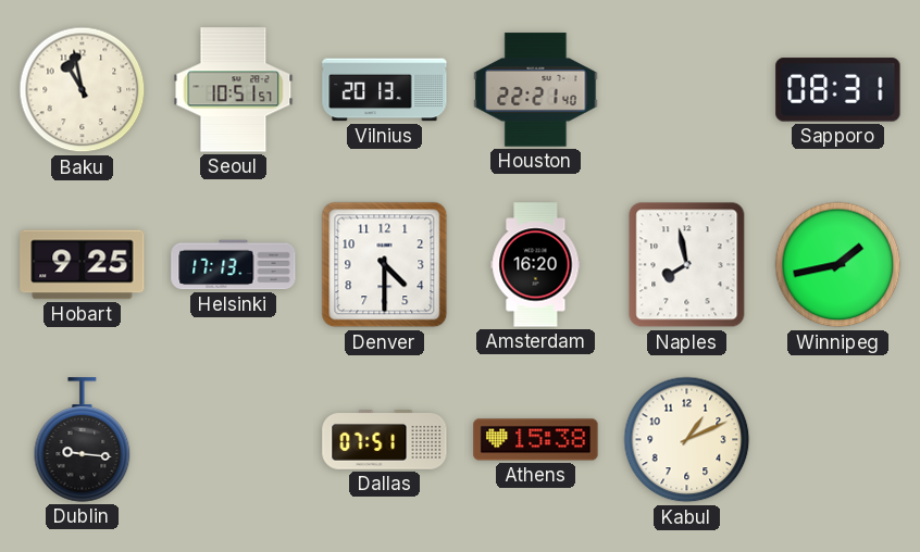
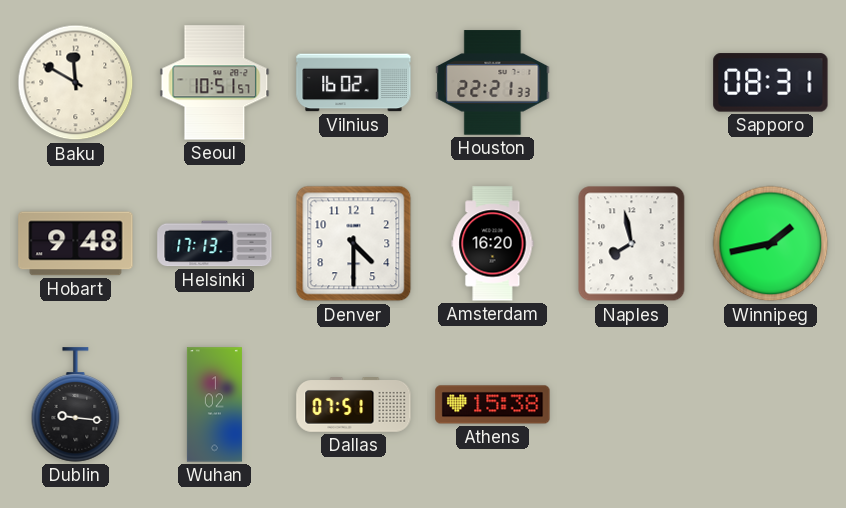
Baku: 10:58 -> 11:50
Vilnius: 20:13 -> 16:02
Houston: 22:21:40 -> 22:21:33
Hobart: 9:25 -> 9:48
Wuhan: none -> 1:02
Kabul: 1:11 -> none
